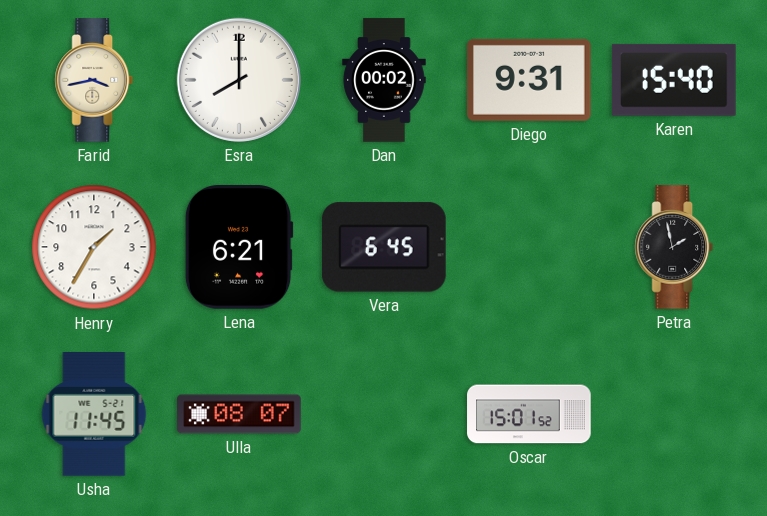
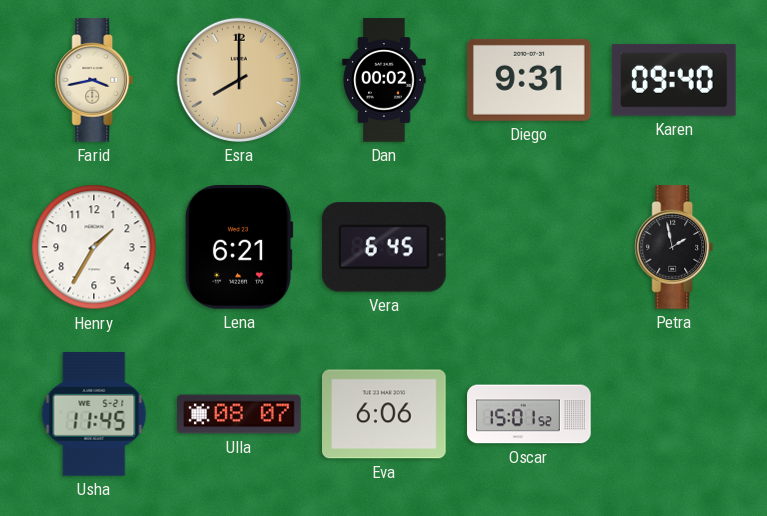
Esra dial: white -> champagne
Karen: 15:40 -> 09:40
Eva: none -> 6:06
